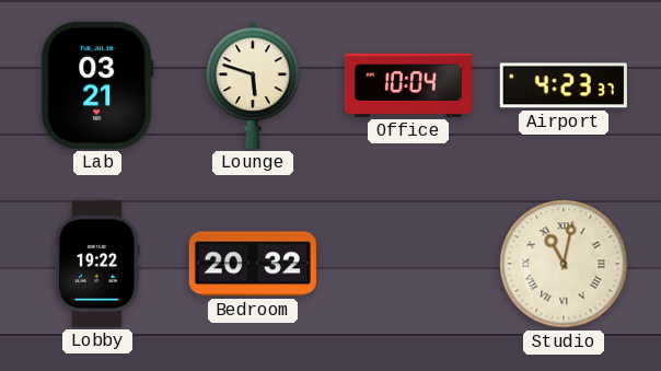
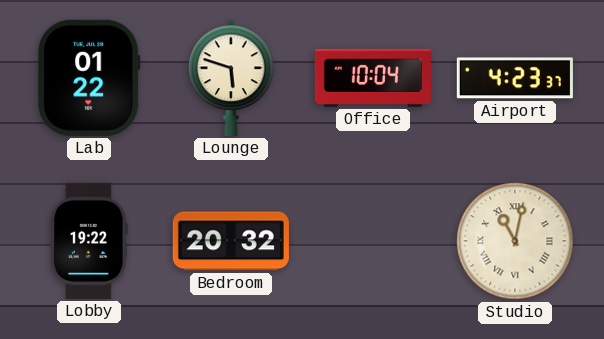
Lab: 03:21 -> 01:22
